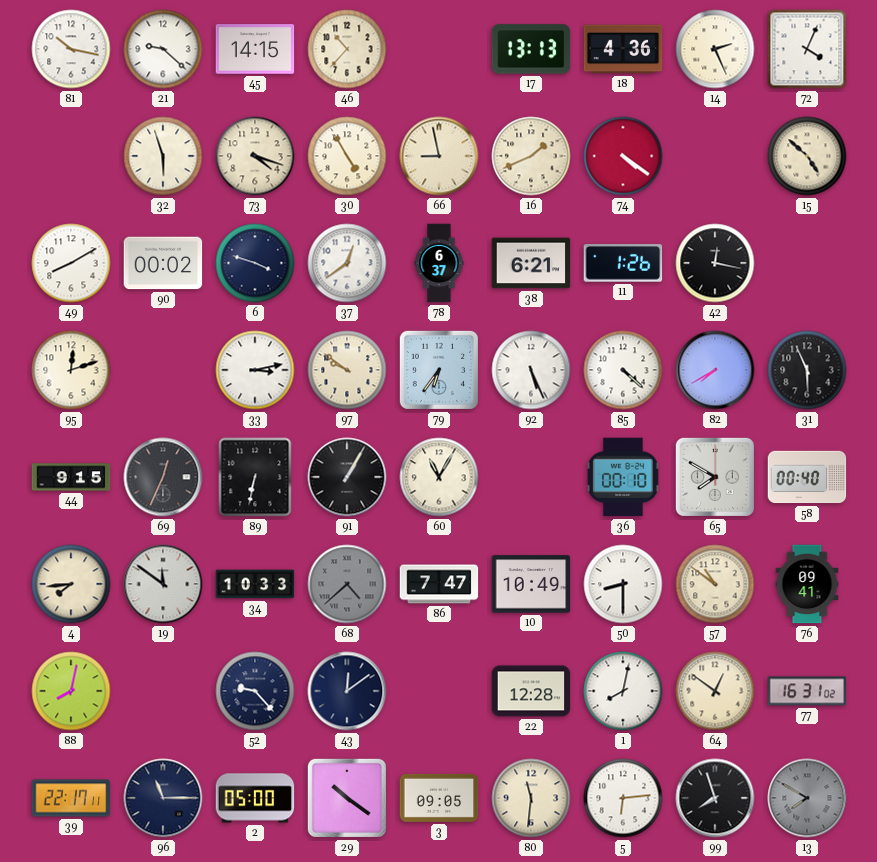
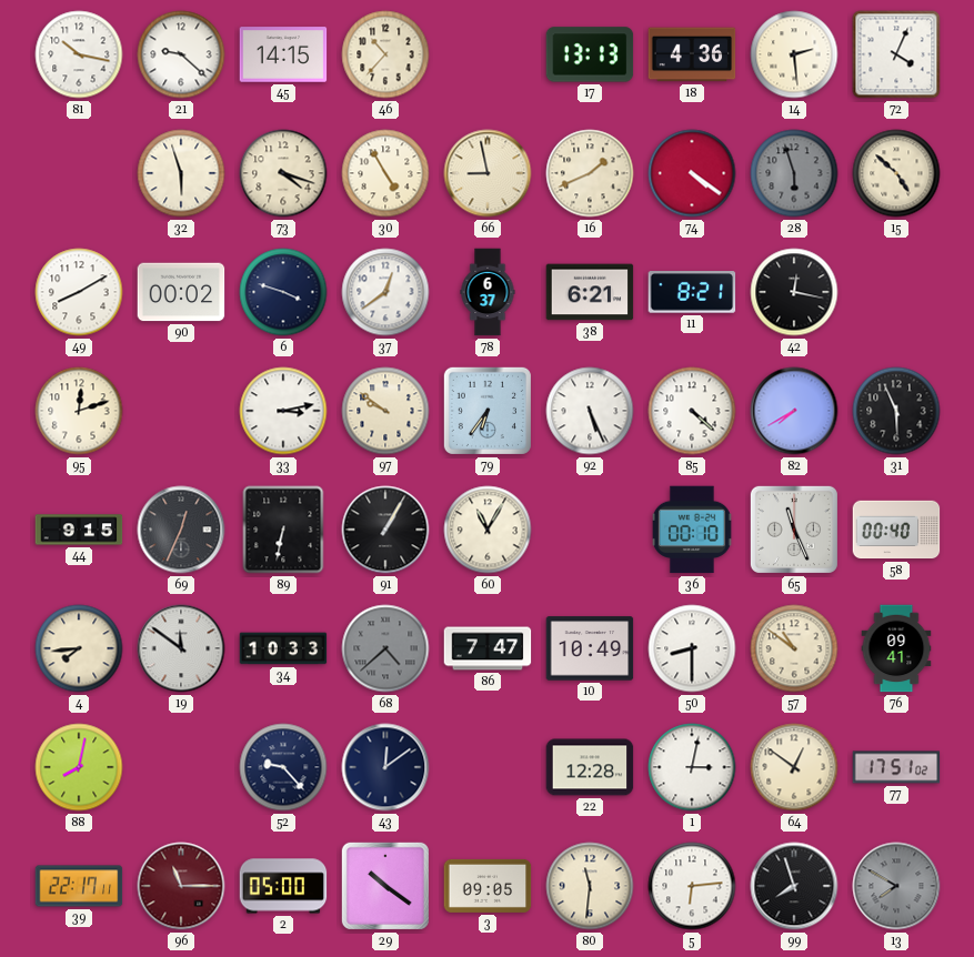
14: 2:26 -> 2:29
28: none -> 5:57
11: 1:26 -> 8:21
65: 7:50 -> 11:26
1: 8:02 -> 3:02
77: 16:31 -> 17:51
96 dial: navy -> burgundy
